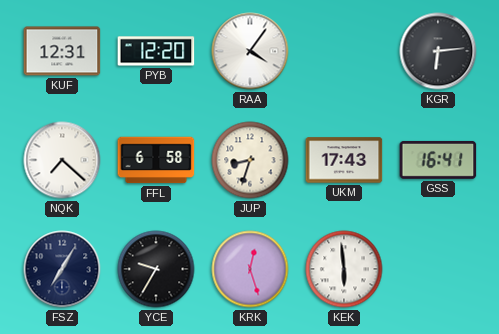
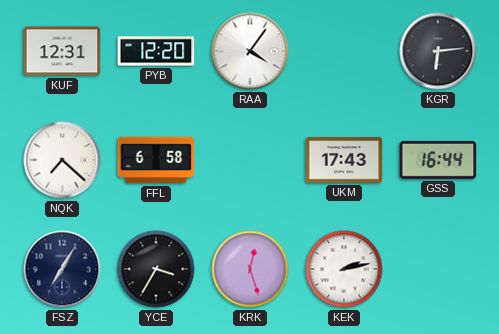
JUP: 8:33 -> none
GSS: 16:41 -> 16:44
YCE: 9:35 -> 3:35
KEK: 5:59 -> 2:13
